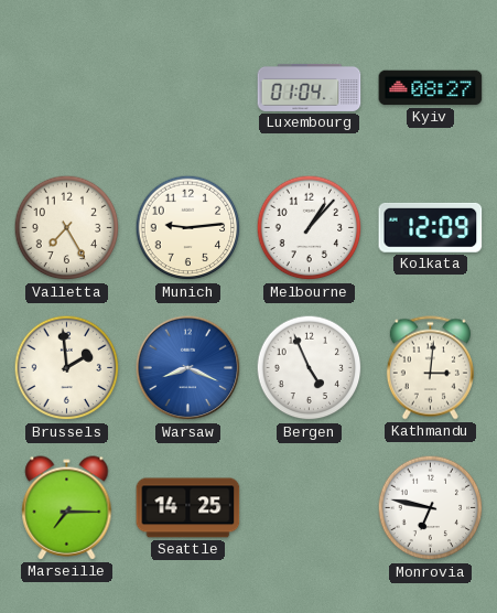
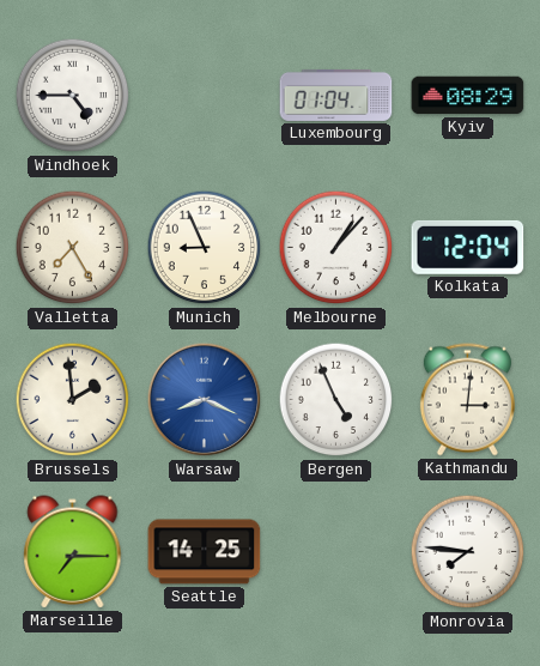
Windhoek: none -> 4:45
Kyiv: 08:27 -> 08:29
Munich: 9:14 -> 8:56
Kolkata: 12:09 -> 12:04
Monrovia: 6:47 -> 7:46
